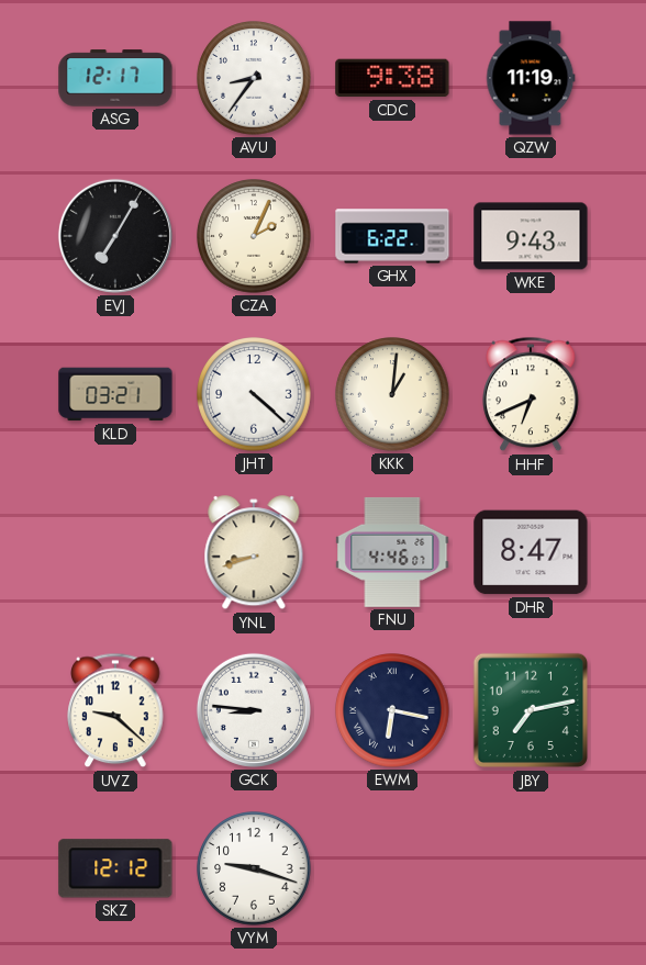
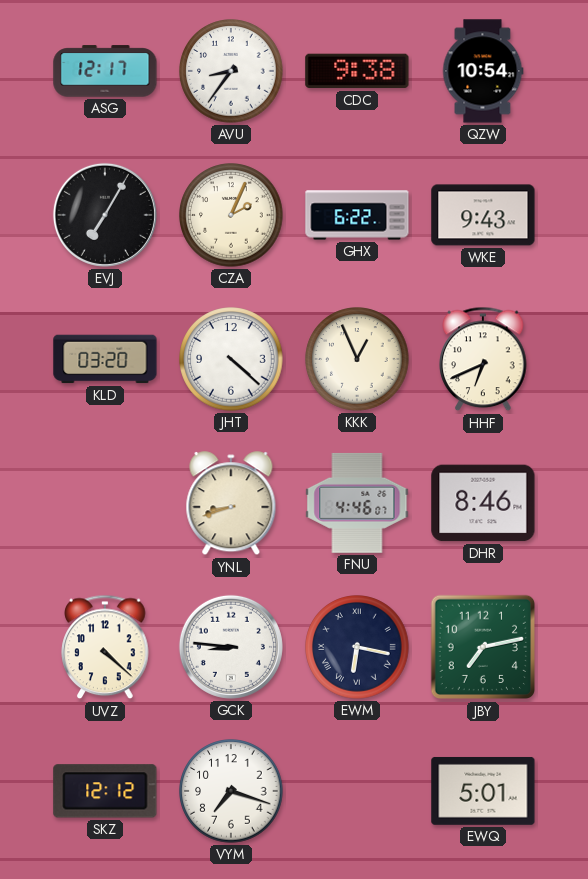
QZW: 11:19 -> 10:54
KLD: 03:21 -> 03:20
KKK: 1:01 -> 12:56
DHR: 8:47 -> 8:46
UVZ: 9:22 -> 4:22
VYM: 9:18 -> 7:18
EWQ: none -> 5:01
